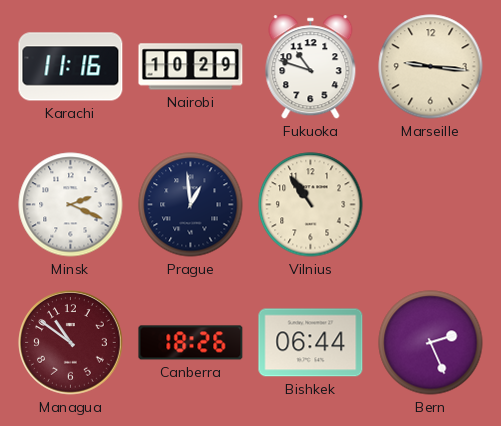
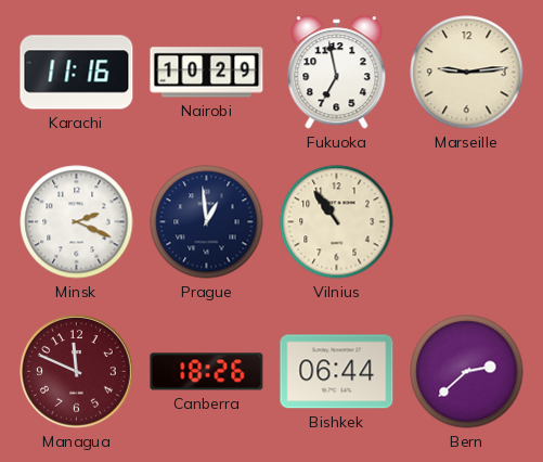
Fukuoka: 10:48 -> 6:58
Marseille: 9:16 -> 9:14
Managua: 10:51 -> 11:49
Bern: 2:26 -> 2:38
